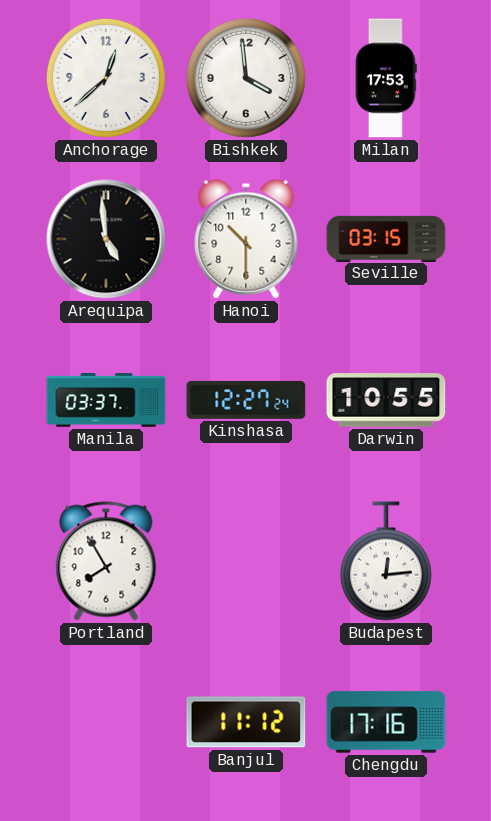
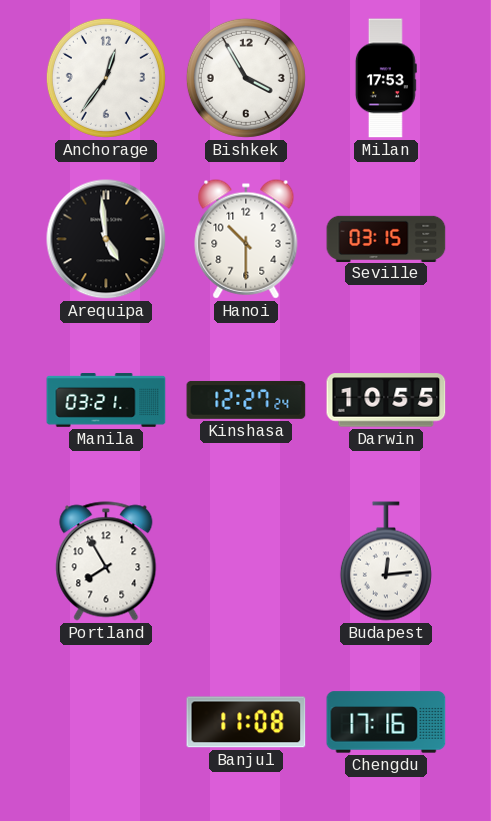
Anchorage: 12:38 -> 12:36
Bishkek: 3:59 -> 3:55
Manila: 03:37 -> 03:21
Banjul: 11:12 -> 11:08
